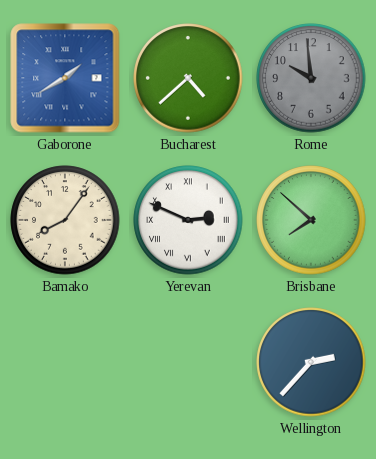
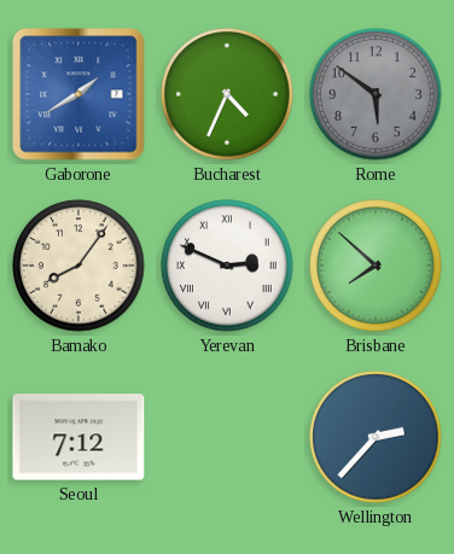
Bucharest: 4:38 -> 4:34
Rome: 9:59 -> 5:51
Seoul: none -> 7:12
